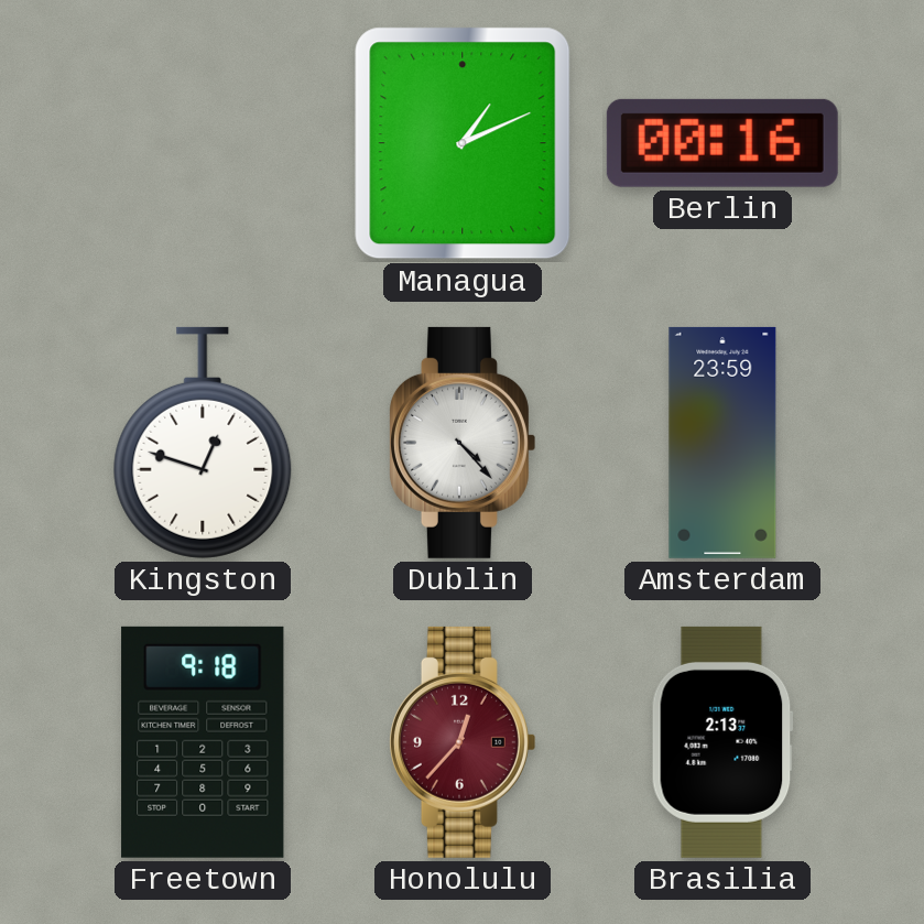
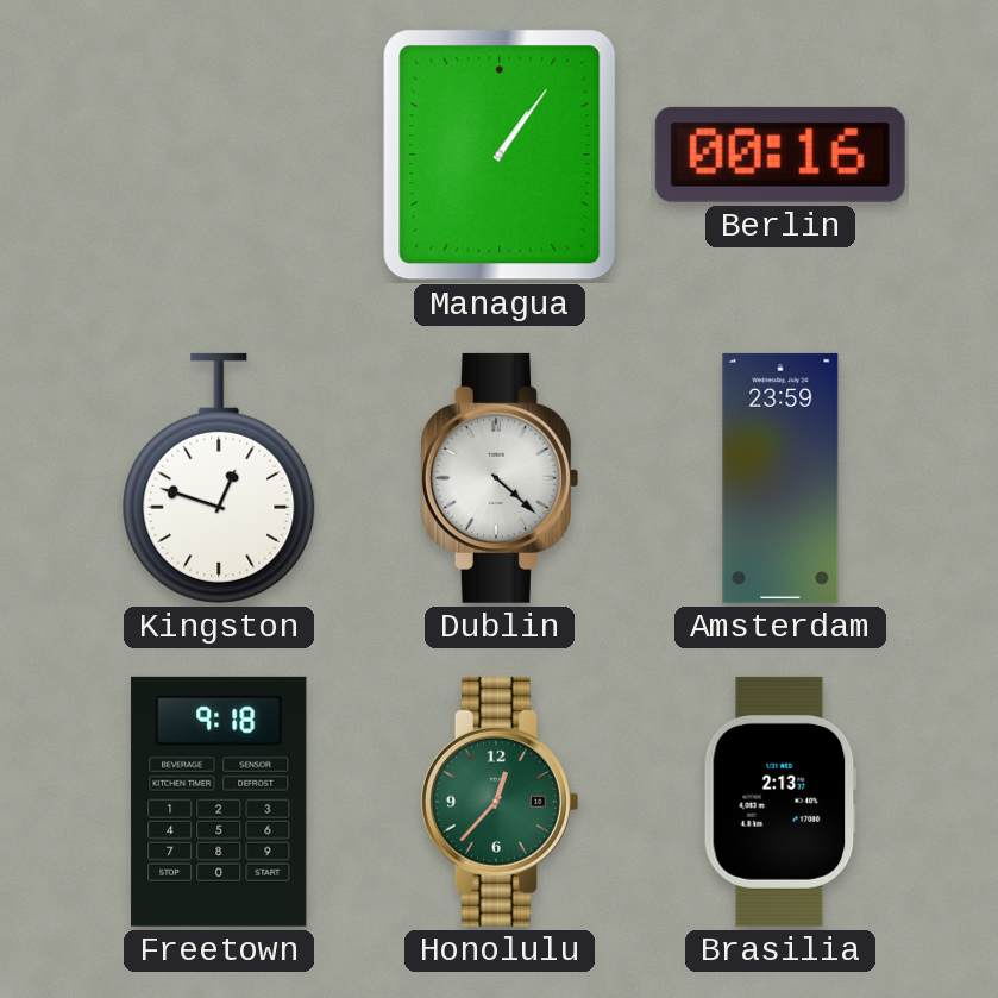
Managua: 1:11 -> 1:06
Dublin: 4:23 -> 4:22
Honolulu dial: burgundy -> green
